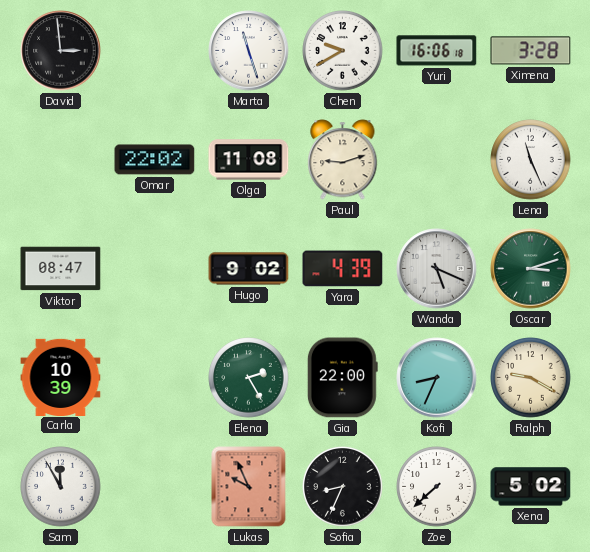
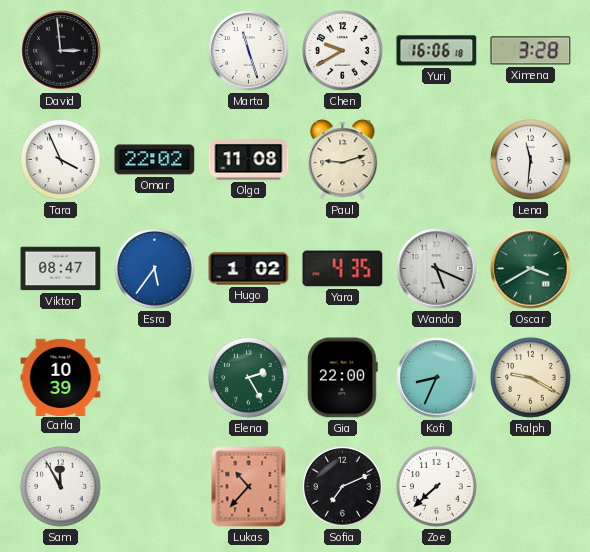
Tara: none -> 3:56
Lena: 11:26 -> 11:31
Esra: none -> 5:36
Hugo: 9:02 -> 1:02
Yara: 4:39 -> 4:35
Oscar: 3:12 -> 3:40
Lukas: 9:56 -> 10:37
Sofia: 8:34 -> 7:11
Xena: 5:02 -> none
